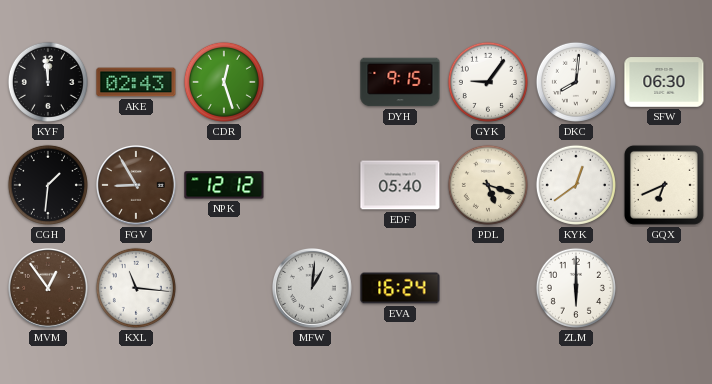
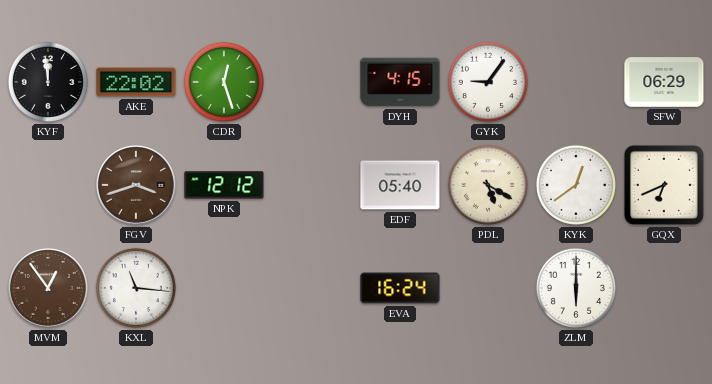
AKE: 02:43 -> 22:02
DYH: 9:15 -> 4:15
DKC: 8:01 -> none
SFW: 06:30 -> 06:29
CGH: 1:31 -> none
FGV: 8:55 -> 3:42
PDL: 5:18 -> 5:20
MFW: 1:01 -> none
